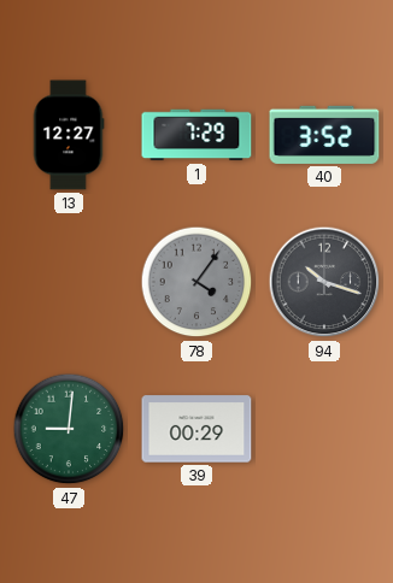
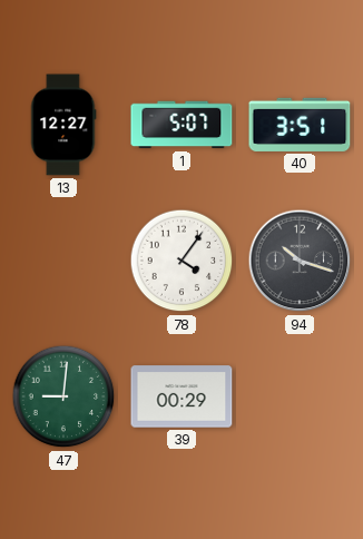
1: 7:29 -> 5:07
40: 3:52 -> 3:51
78 dial: grey -> white
